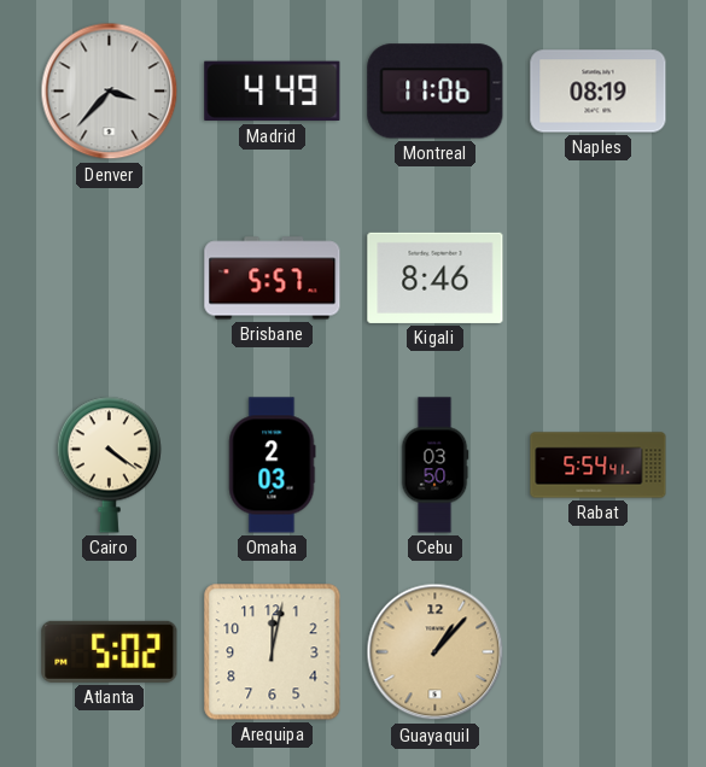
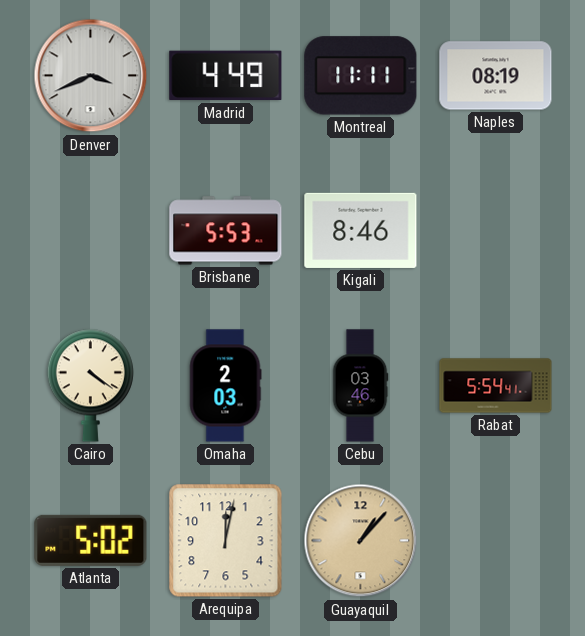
Denver: 3:37 -> 3:41
Montreal: 11:06 -> 11:11
Brisbane: 5:57 -> 5:53
Cebu: 03:50 -> 03:46
